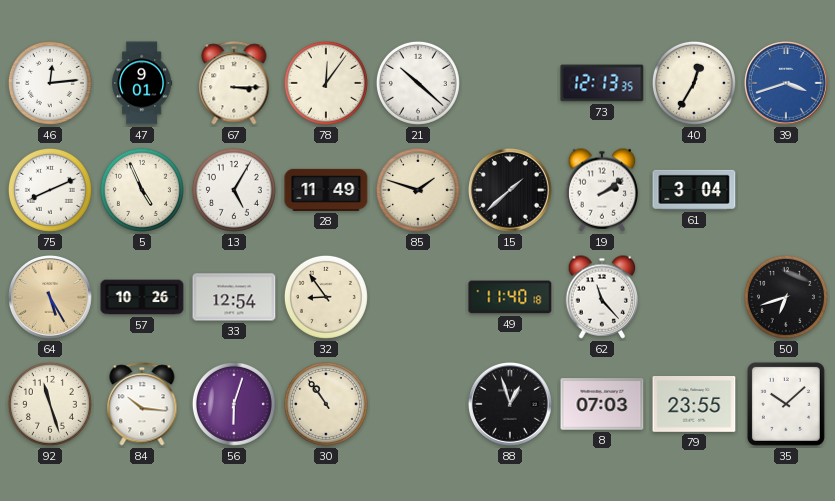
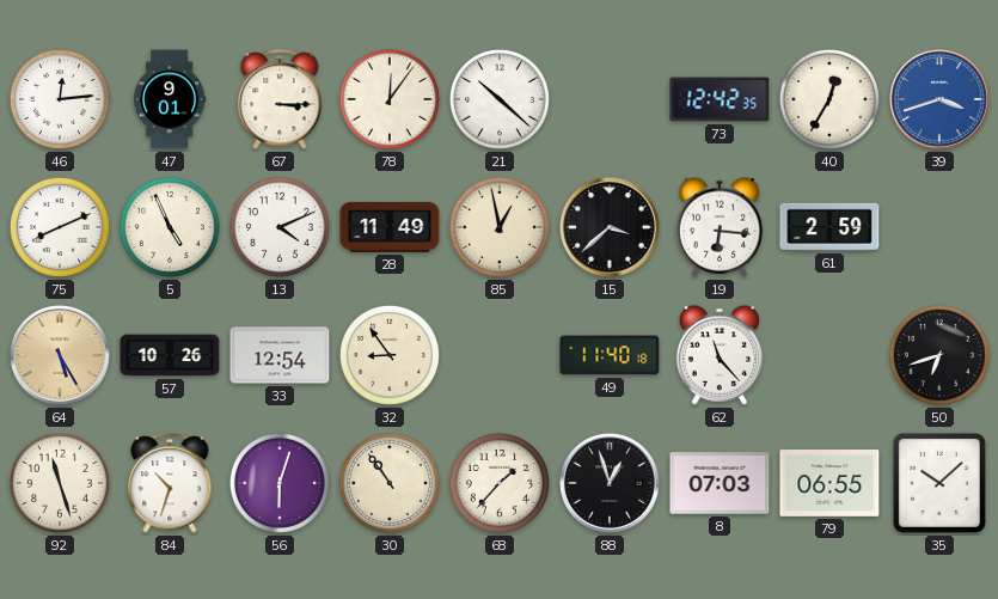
73: 12:13 -> 12:42
13: 5:05 -> 4:11
85: 1:48 -> 12:58
15: 1:38 -> 3:38
19: 2:09 -> 6:16
61: 3:04 -> 2:59
84: 10:16 -> 10:33
68: none -> 1:37
79: 23:55 -> 06:55
